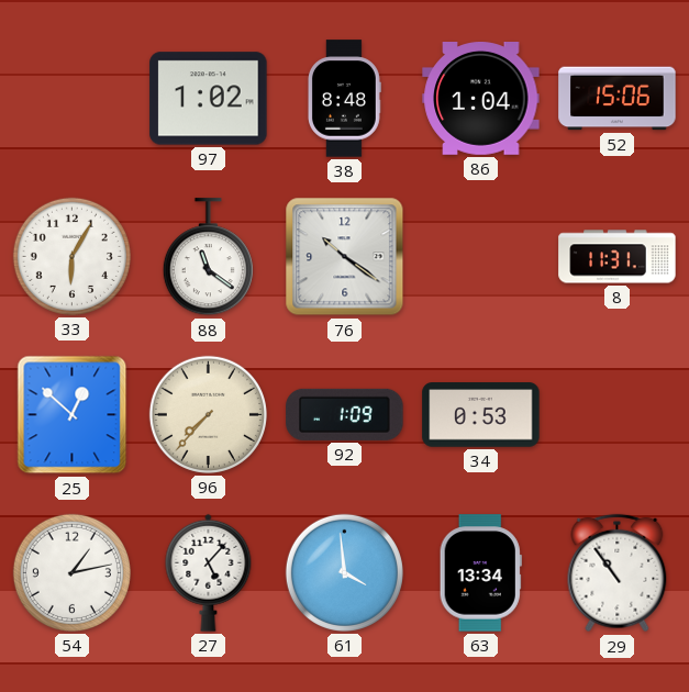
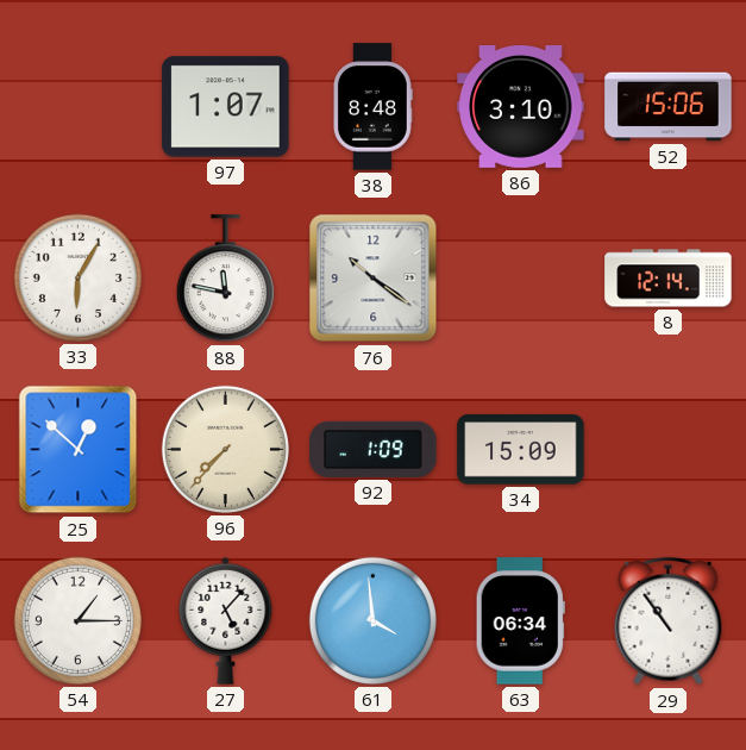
97: 1:02 -> 1:07
86: 1:04 -> 3:10
88: 11:21 -> 11:47
8: 11:31 -> 12:14
34: 0:53 -> 15:09
54: 1:13 -> 1:15
63: 13:34 -> 06:34
